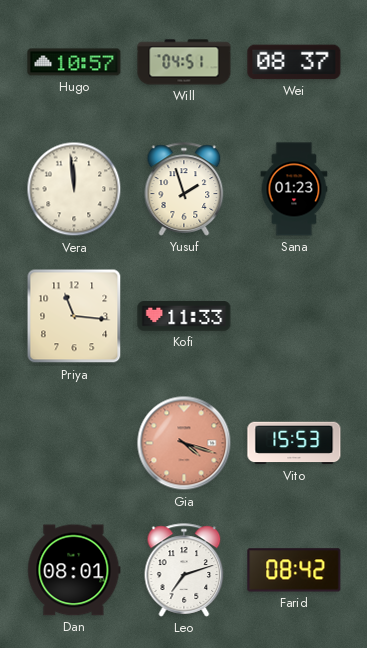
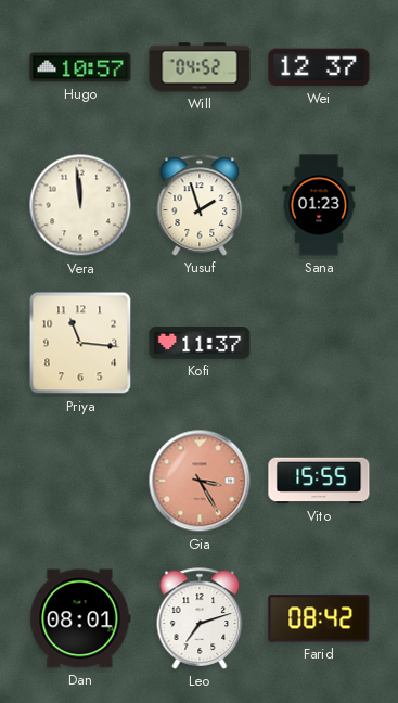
Will: 04:51 -> 04:52
Wei: 08:37 -> 12:37
Kofi: 11:33 -> 11:37
Gia: 4:18 -> 3:25
Vito: 15:53 -> 15:55
